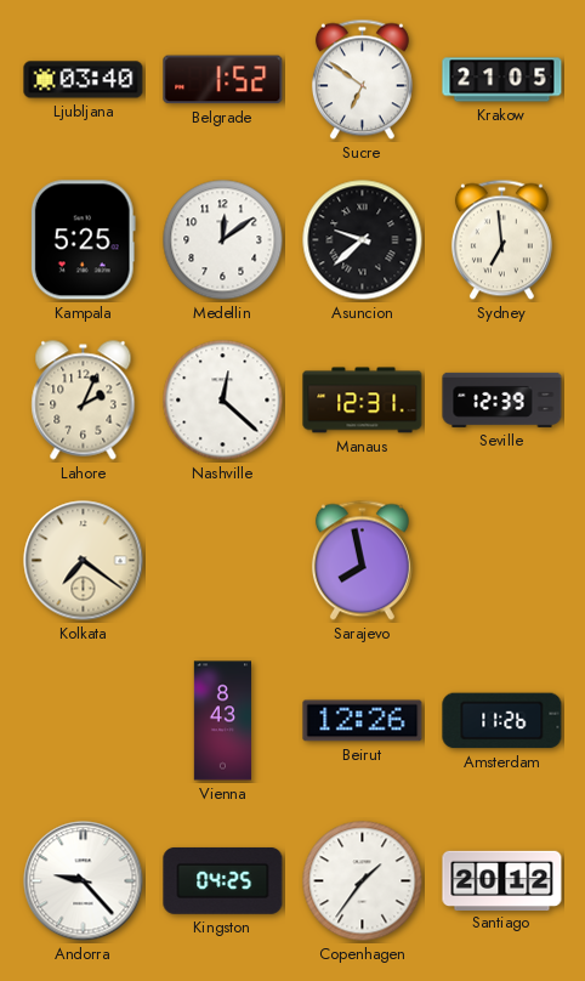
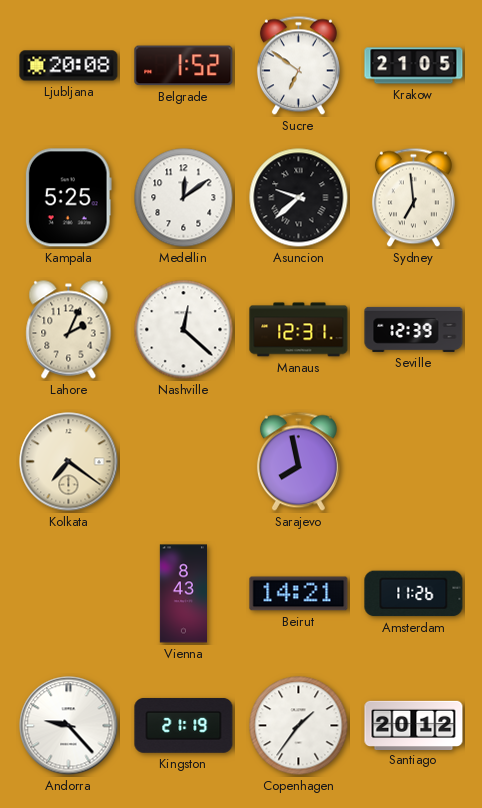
Ljubljana: 03:40 -> 20:08
Beirut: 12:26 -> 14:21
Kingston: 04:25 -> 21:19
